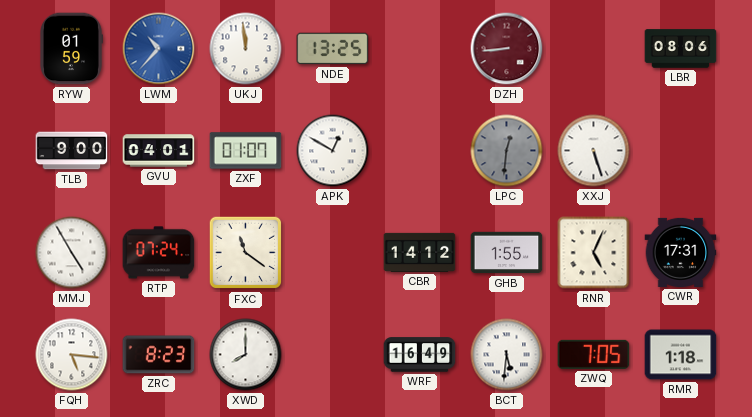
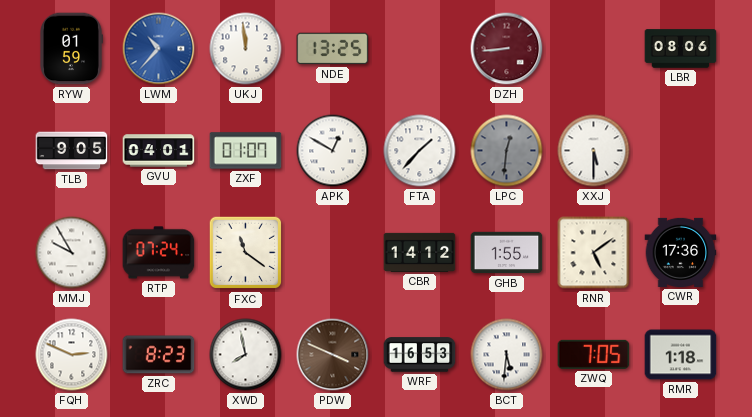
TLB: 9:00 -> 9:05
FTA: none -> 1:37
XXJ: 5:27 -> 5:30
MMJ: 4:55 -> 9:55
RNR: 5:04 -> 5:09
CWR: 17:31 -> 17:36
FQH: 5:16 -> 2:49
XWD: 8:00 -> 7:58
PDW: none -> 3:49
WRF: 16:49 -> 16:53
